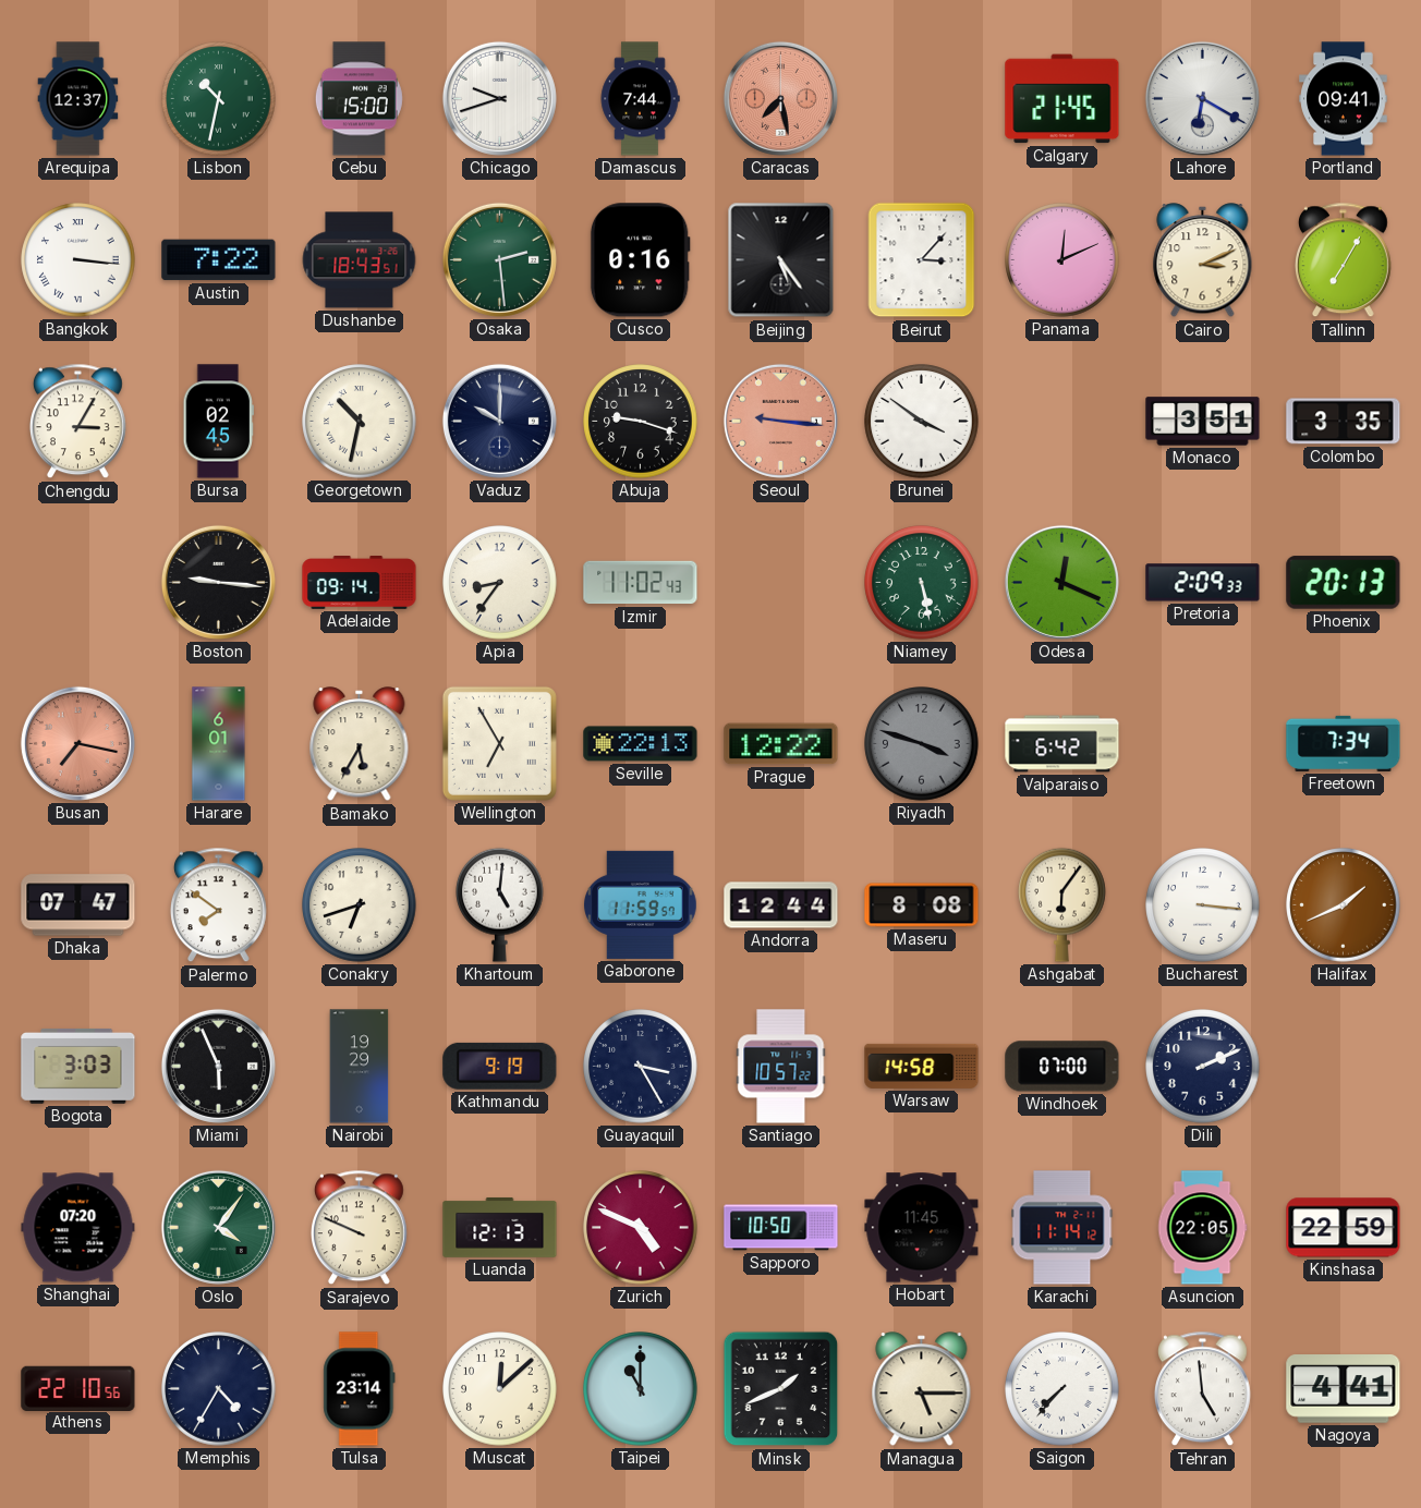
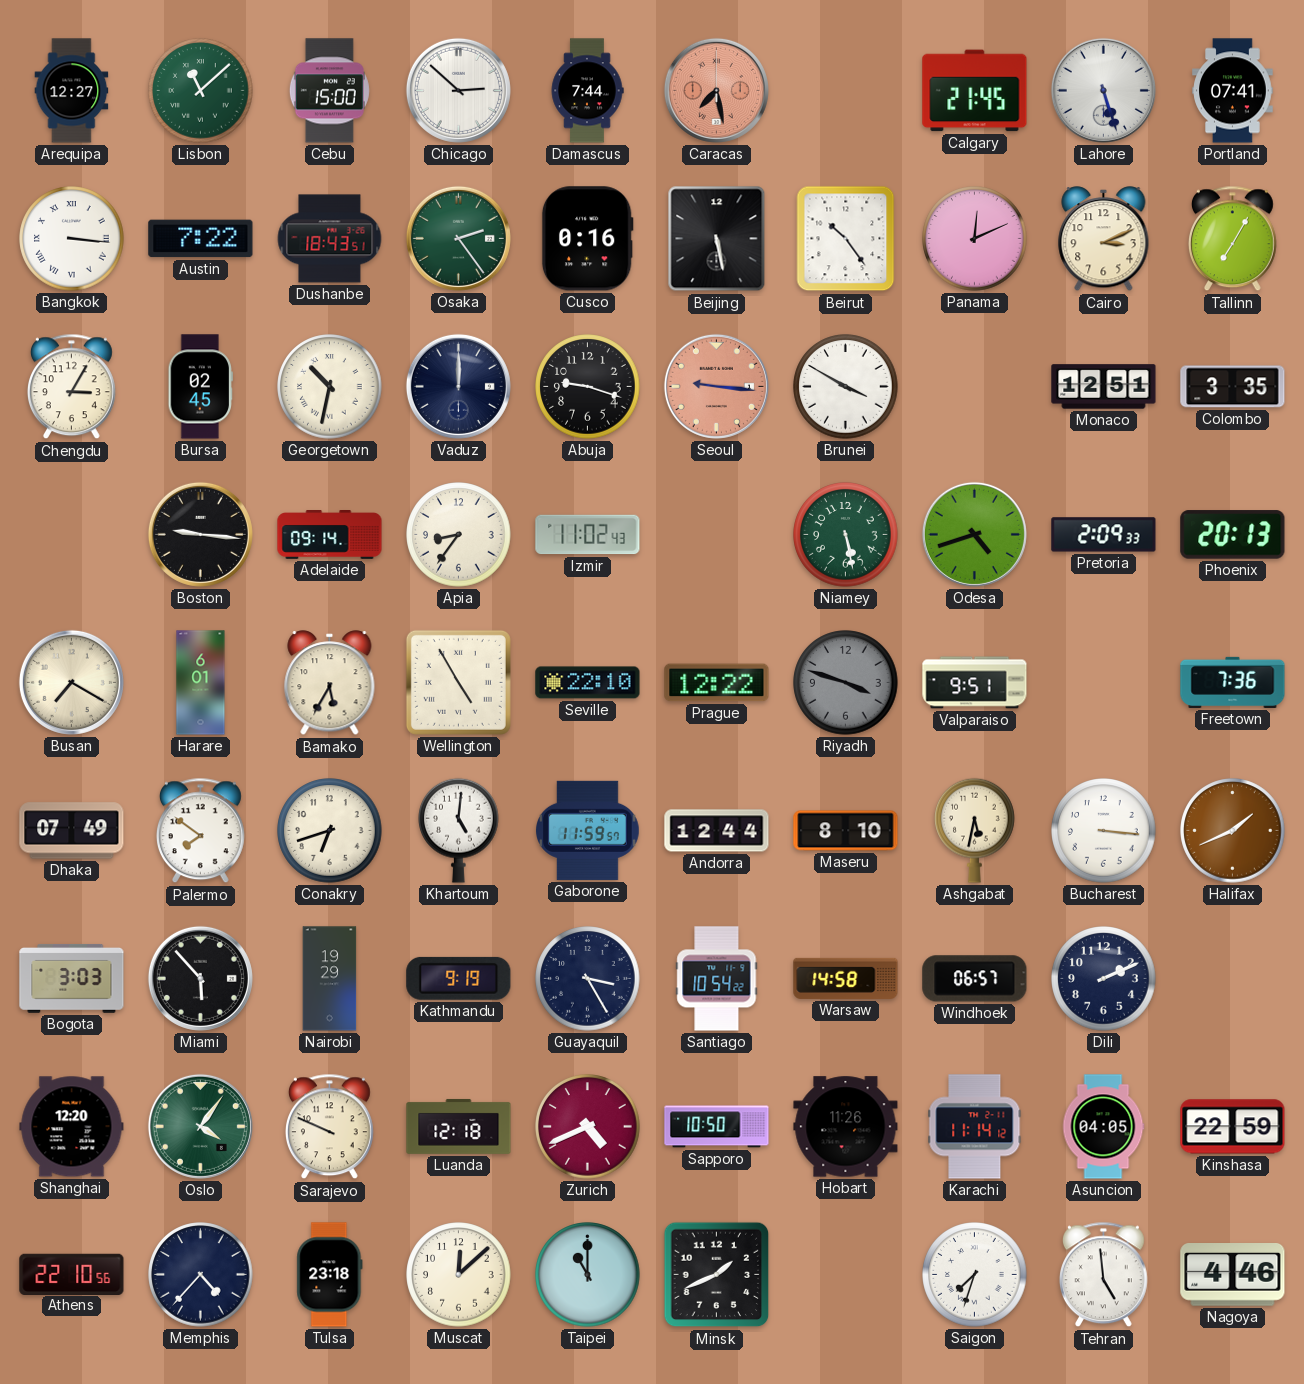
Arequipa: 12:37 -> 12:27
Lisbon: 10:32 -> 11:08
Chicago: 9:42 -> 2:52
Lahore: 6:20 -> 5:27
Portland: 09:41 -> 07:41
Osaka: 2:29 -> 2:24
Beijing: 5:24 -> 5:28
Beirut: 3:07 -> 10:24
Vaduz: 10:00 -> 12:00
Brunei: 3:51 -> 3:50
Monaco: 3:51 -> 12:51
Odesa: 12:19 -> 4:42
Busan: 7:17 -> 7:20
Busan dial: salmon -> cream
Wellington: 6:55 -> 4:55
Seville: 22:13 -> 22:10
Valparaiso: 6:42 -> 9:51
Freetown: 7:34 -> 7:36
Dhaka: 07:47 -> 07:49
Maseru: 8:08 -> 8:10
Ashgabat: 6:06 -> 5:32
Miami: 5:56 -> 5:53
Santiago: 10:57 -> 10:54
Windhoek: 07:00 -> 06:57
Shanghai: 07:20 -> 12:20
Luanda: 12:13 -> 12:18
Zurich: 4:49 -> 4:41
Hobart: 11:45 -> 11:26
Asuncion: 22:05 -> 04:05
Memphis: 4:35 -> 4:37
Tulsa: 23:14 -> 23:18
Managua: 5:15 -> none
Saigon: 7:37 -> 7:33
Nagoya: 4:41 -> 4:46
